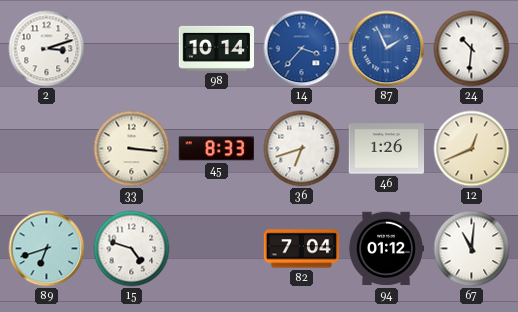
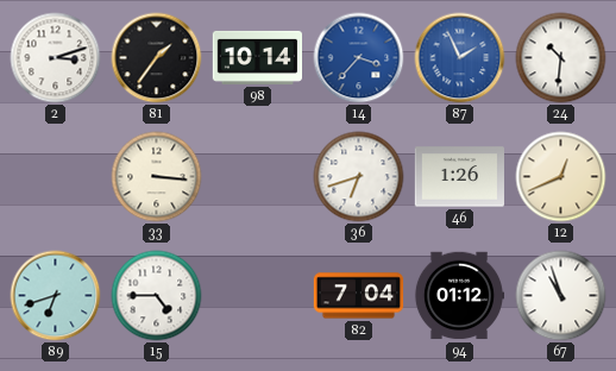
81: none -> 1:36
45: 8:33 -> none
15: 4:48 -> 4:45
67: 11:01 -> 10:57
